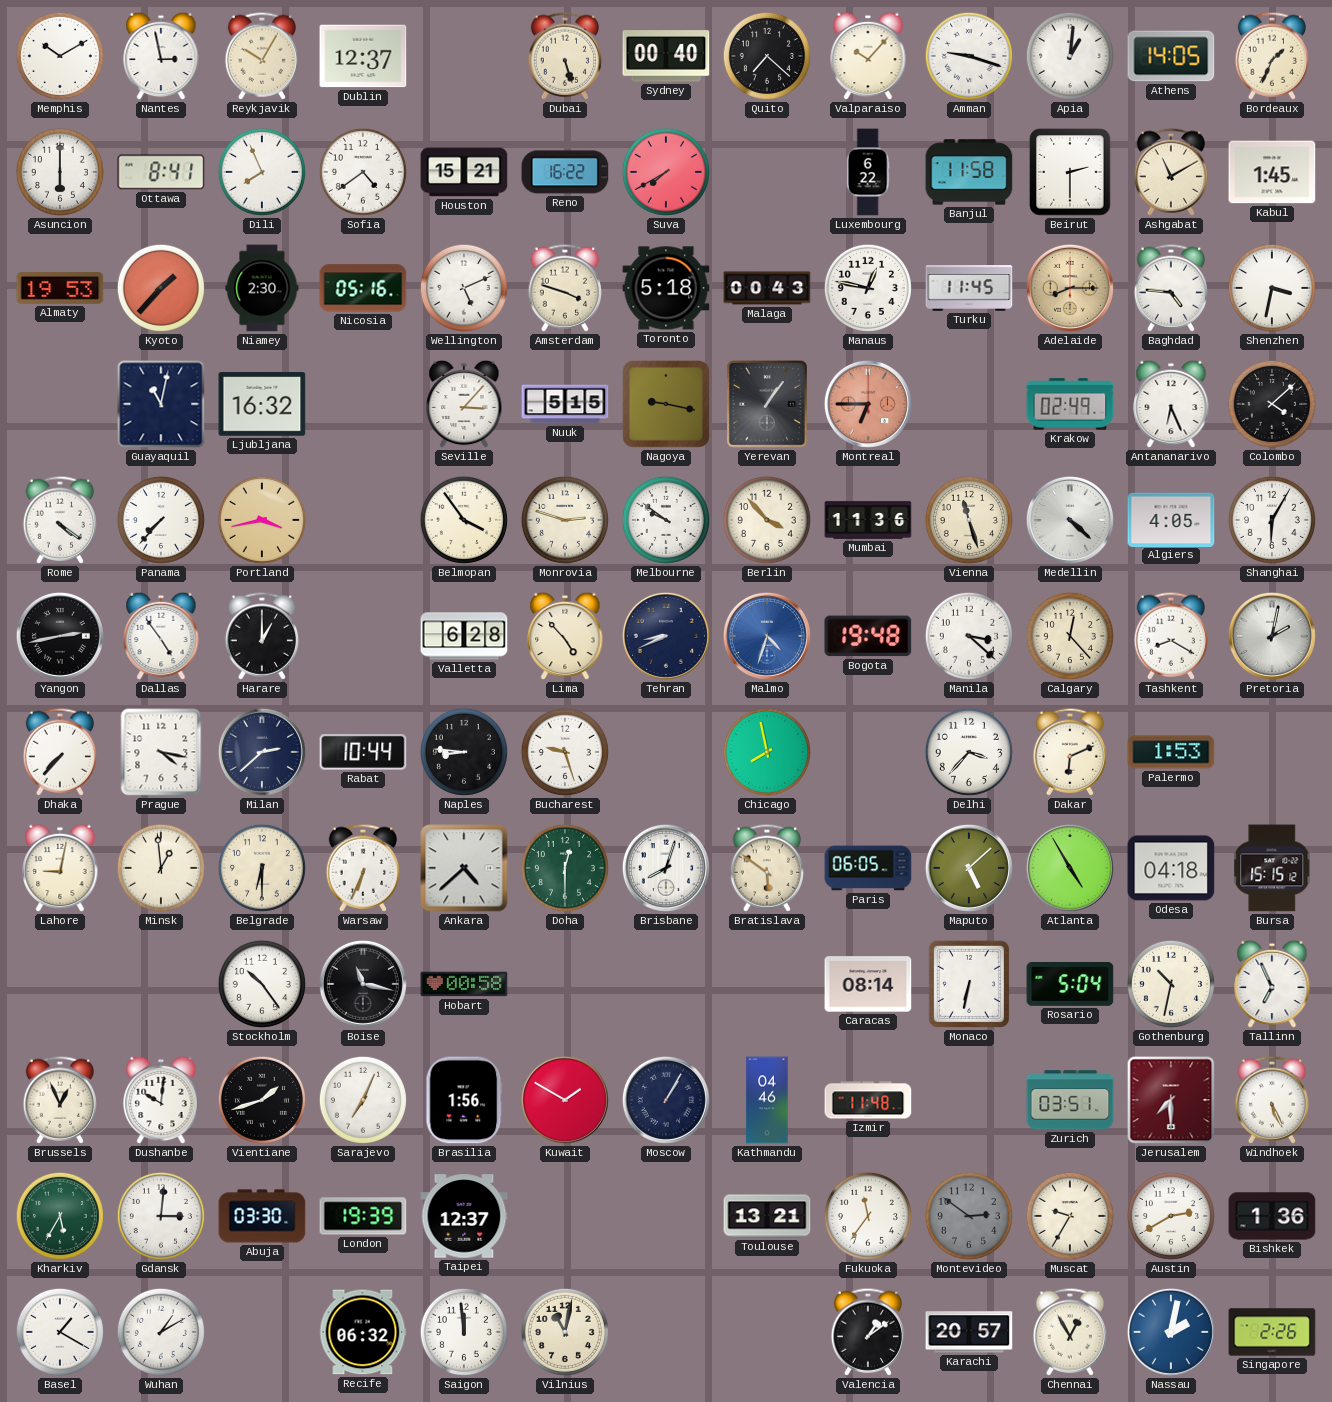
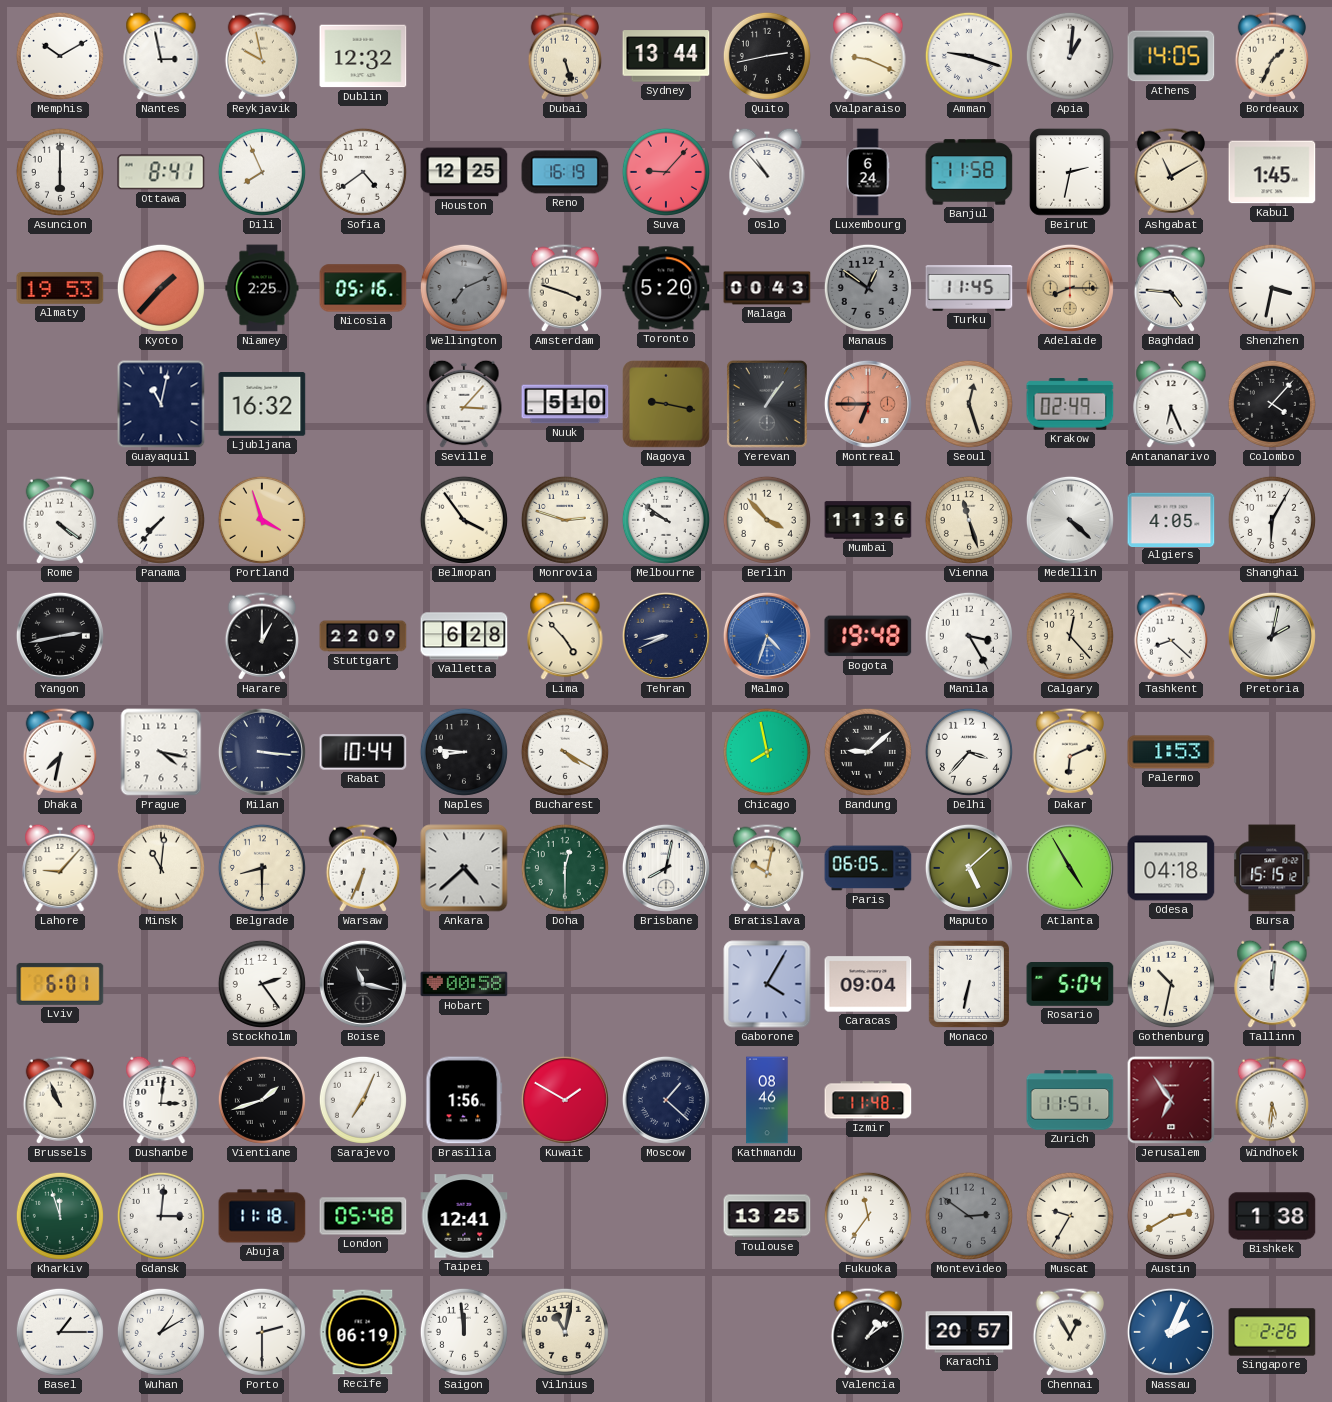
Reykjavik: 10:05 -> 9:58
Dublin: 12:37 -> 12:32
Sydney: 00:40 -> 13:44
Quito: 7:22 -> 2:43
Valparaiso: 10:07 -> 9:19
Houston: 15:21 -> 12:25
Reno: 16:22 -> 16:19
Suva: 7:40 -> 9:07
Oslo: none -> 10:53
Luxembourg: 6:22 -> 6:24
Beirut: 2:30 -> 2:32
Niamey: 2:30 -> 2:25
Wellington: 5:11 -> 7:11
Wellington dial: white -> grey
Toronto: 5:18 -> 5:20
Manaus: 12:47 -> 12:51
Manaus dial: white -> grey
Nuuk: 5:15 -> 5:10
Seoul: none -> 12:27
Colombo: 4:08 -> 4:07
Portland: 3:43 -> 3:57
Dallas: 4:54 -> none
Stuttgart: none -> 22:09
Manila: 3:22 -> 3:25
Tashkent: 8:20 -> 8:22
Dhaka: 7:37 -> 7:32
Milan: 2:38 -> 3:16
Bucharest: 9:27 -> 4:20
Bandung: none -> 9:08
Lahore: 9:02 -> 9:07
Minsk: 12:59 -> 11:01
Belgrade: 6:30 -> 8:30
Brisbane: 8:03 -> 8:02
Bratislava: 5:51 -> 10:02
Lviv: none -> 6:01
Stockholm: 10:24 -> 2:24
Gaborone: none -> 4:05
Caracas: 08:14 -> 09:04
Tallinn: 6:56 -> 12:01
Brussels: 12:56 -> 10:56
Dushanbe: 10:01 -> 3:01
Moscow: 1:05 -> 1:22
Kathmandu: 04:46 -> 08:46
Zurich: 03:51 -> 11:51
Jerusalem: 7:30 -> 6:54
Windhoek: 5:26 -> 5:31
Kharkiv: 5:35 -> 11:57
Abuja: 03:30 -> 11:18
London: 19:39 -> 05:48
Taipei: 12:37 -> 12:41
Toulouse: 13:21 -> 13:25
Bishkek: 1:36 -> 1:38
Basel: 1:20 -> 1:15
Porto: none -> 2:30
Recife: 06:32 -> 06:19
Nassau: 2:02 -> 2:04
